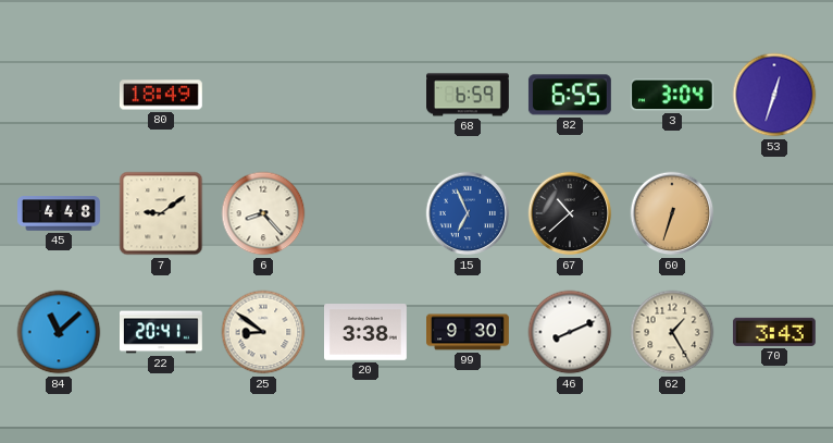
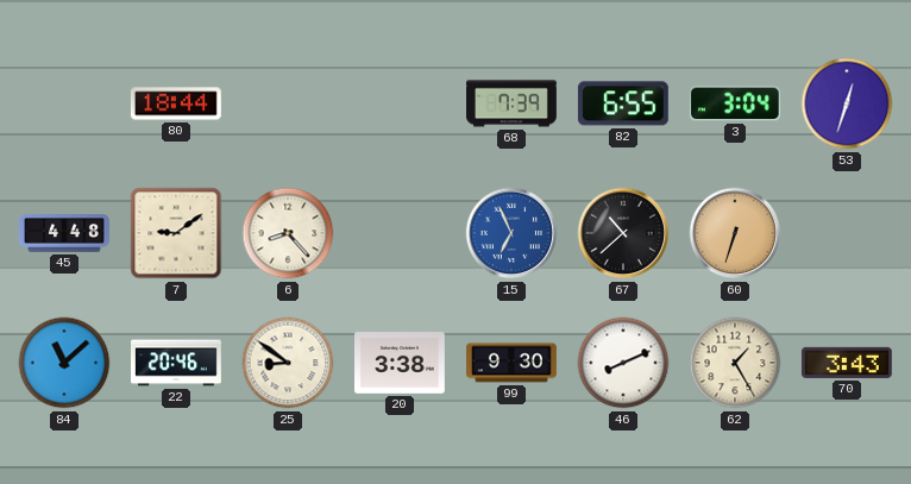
80: 18:49 -> 18:44
68: 6:59 -> 7:39
22: 20:41 -> 20:46
